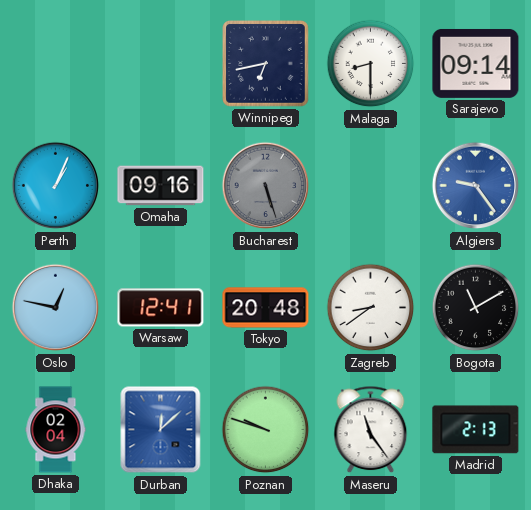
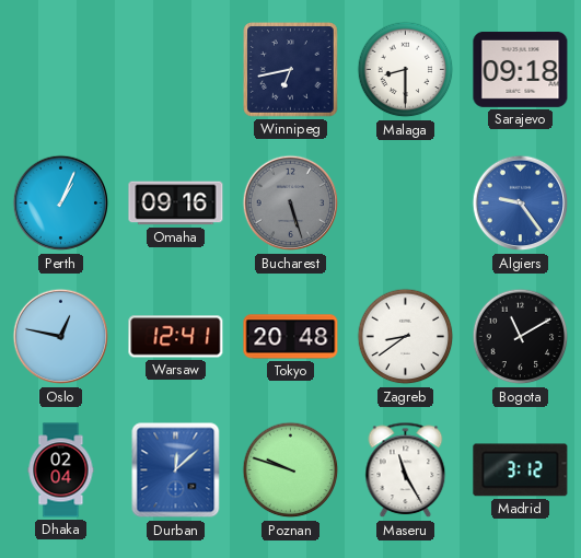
Sarajevo: 09:14 -> 09:18
Maseru: 11:24 -> 11:25
Madrid: 2:13 -> 3:12
